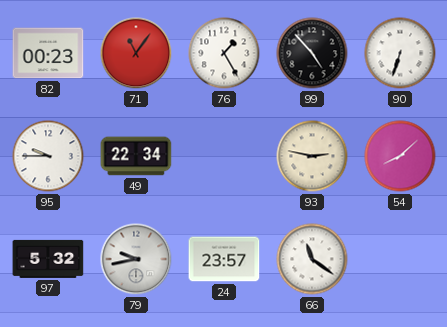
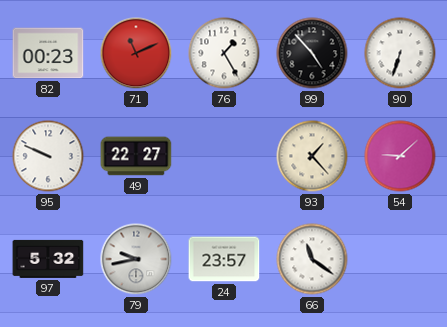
71: 11:06 -> 11:11
95: 9:45 -> 9:49
49: 22:34 -> 22:27
93: 2:47 -> 1:23
54: 8:08 -> 9:08
